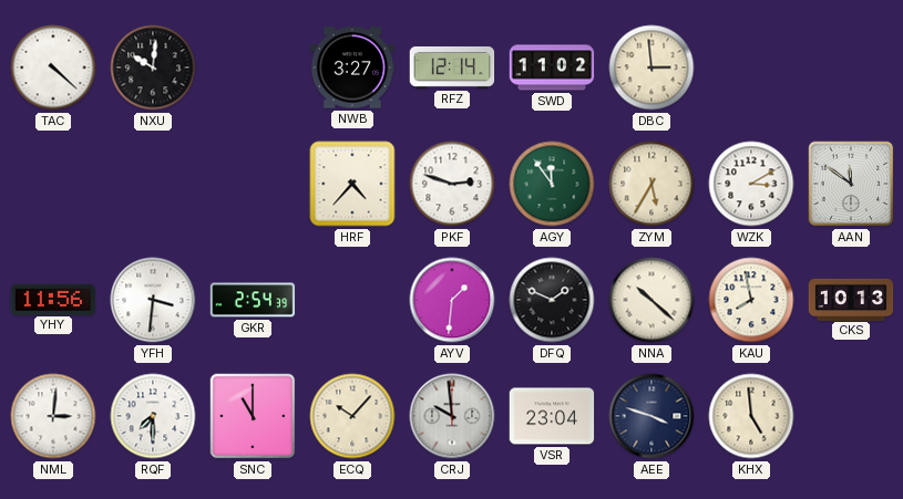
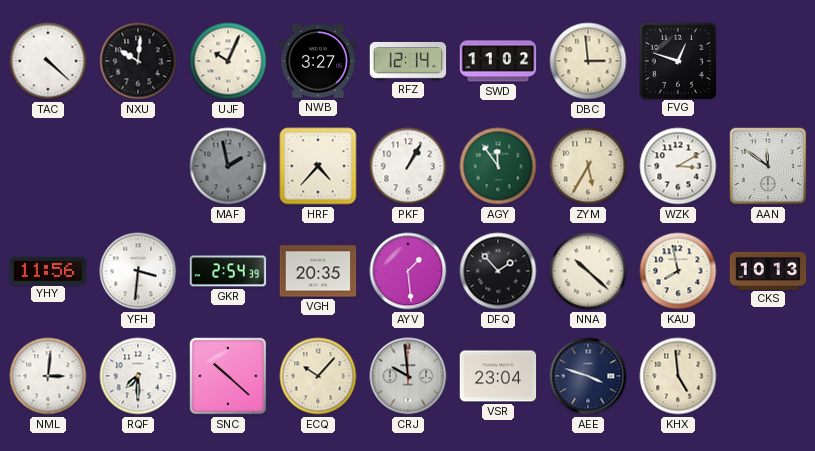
UJF: none -> 10:04
FVG: none -> 12:48
MAF: none -> 1:58
PKF: 2:48 -> 1:05
VGH: none -> 20:35
AYV: 1:31 -> 1:29
DFQ: 1:49 -> 1:53
SNC: 11:00 -> 10:22
